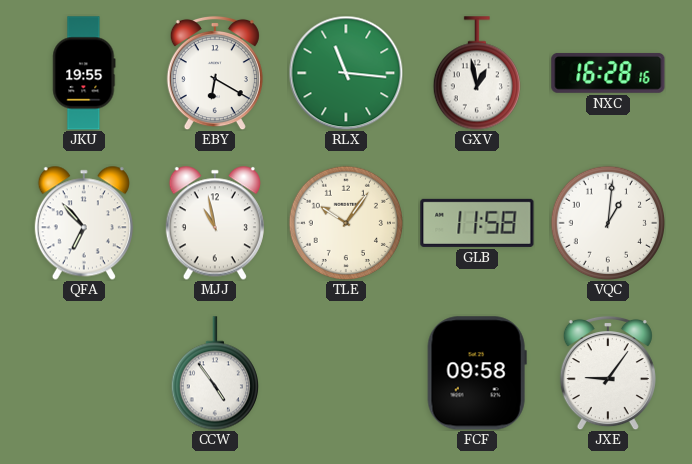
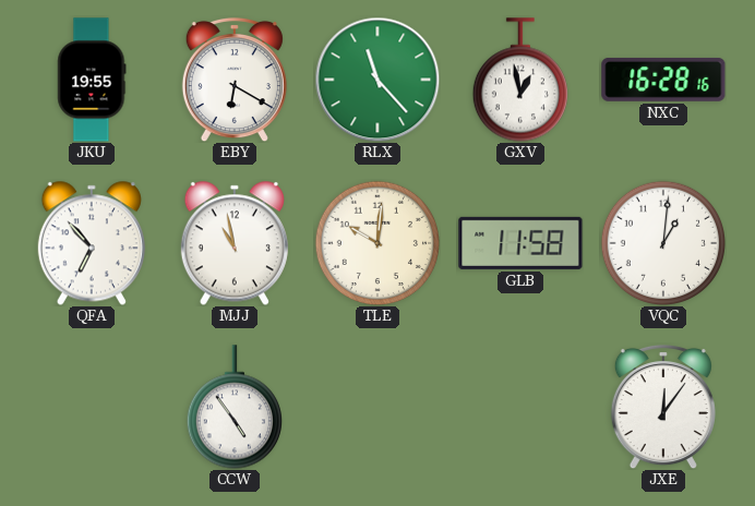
RLX: 11:16 -> 11:23
TLE: 10:06 -> 10:01
FCF: 09:58 -> none
JXE: 9:06 -> 12:06
